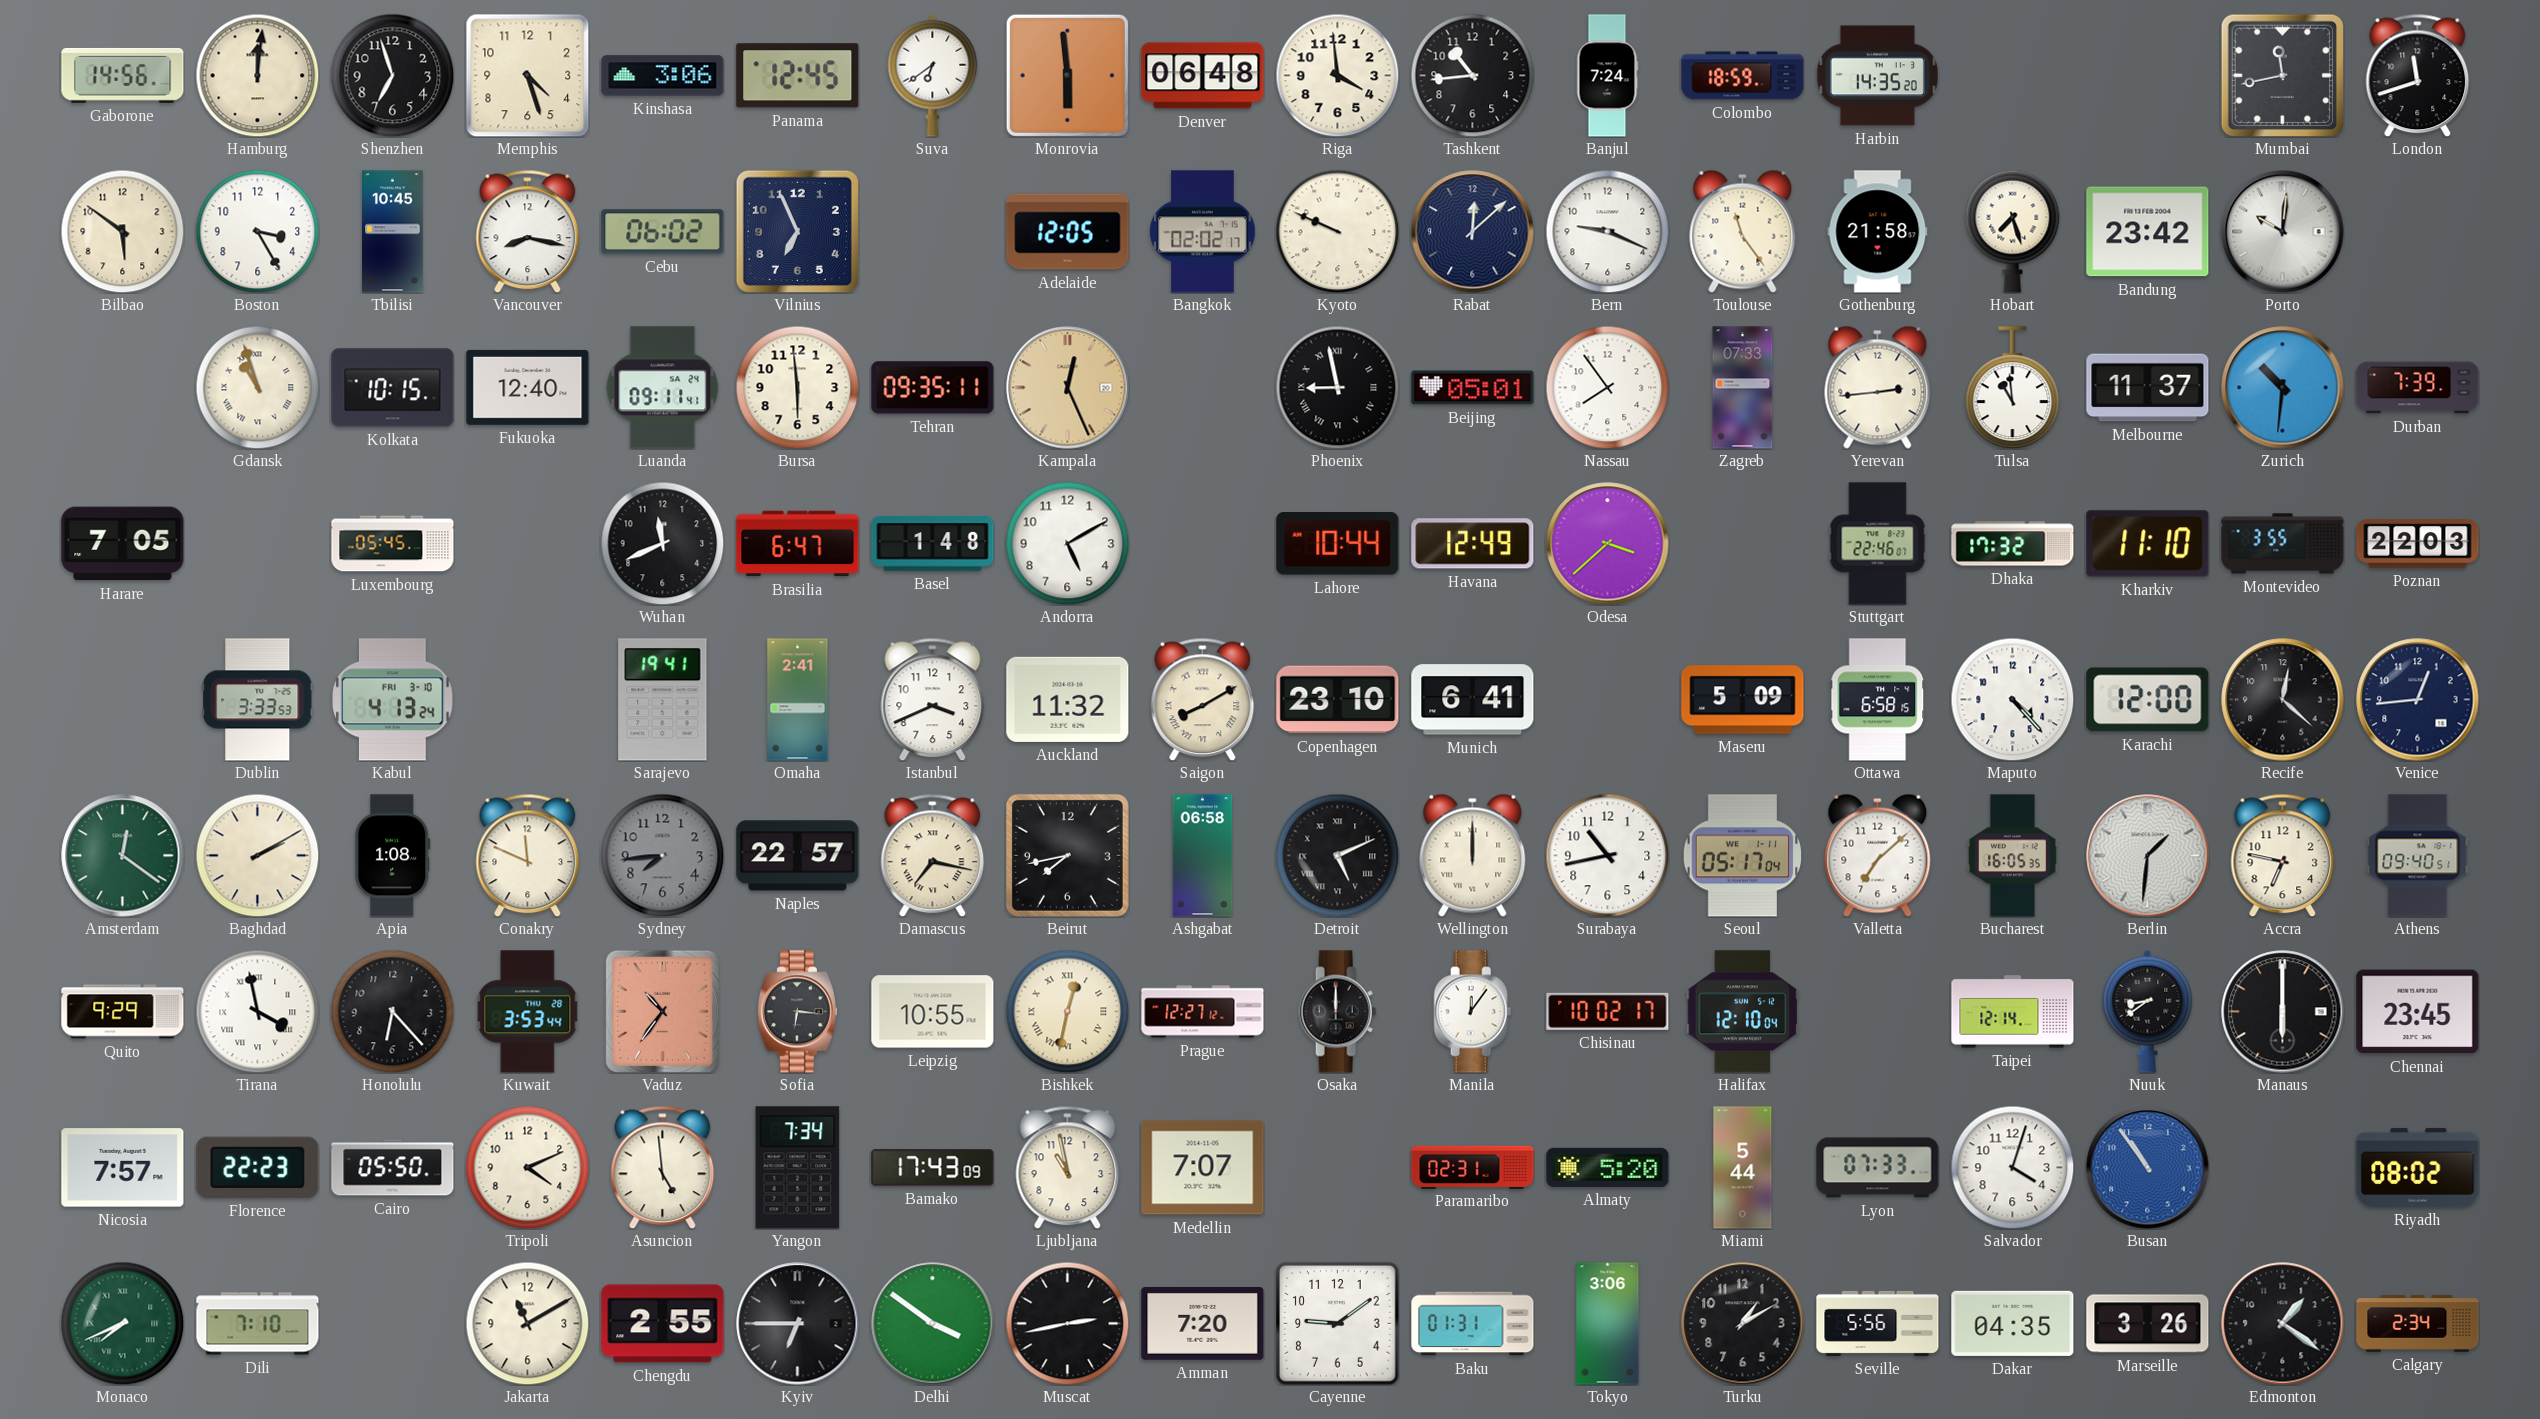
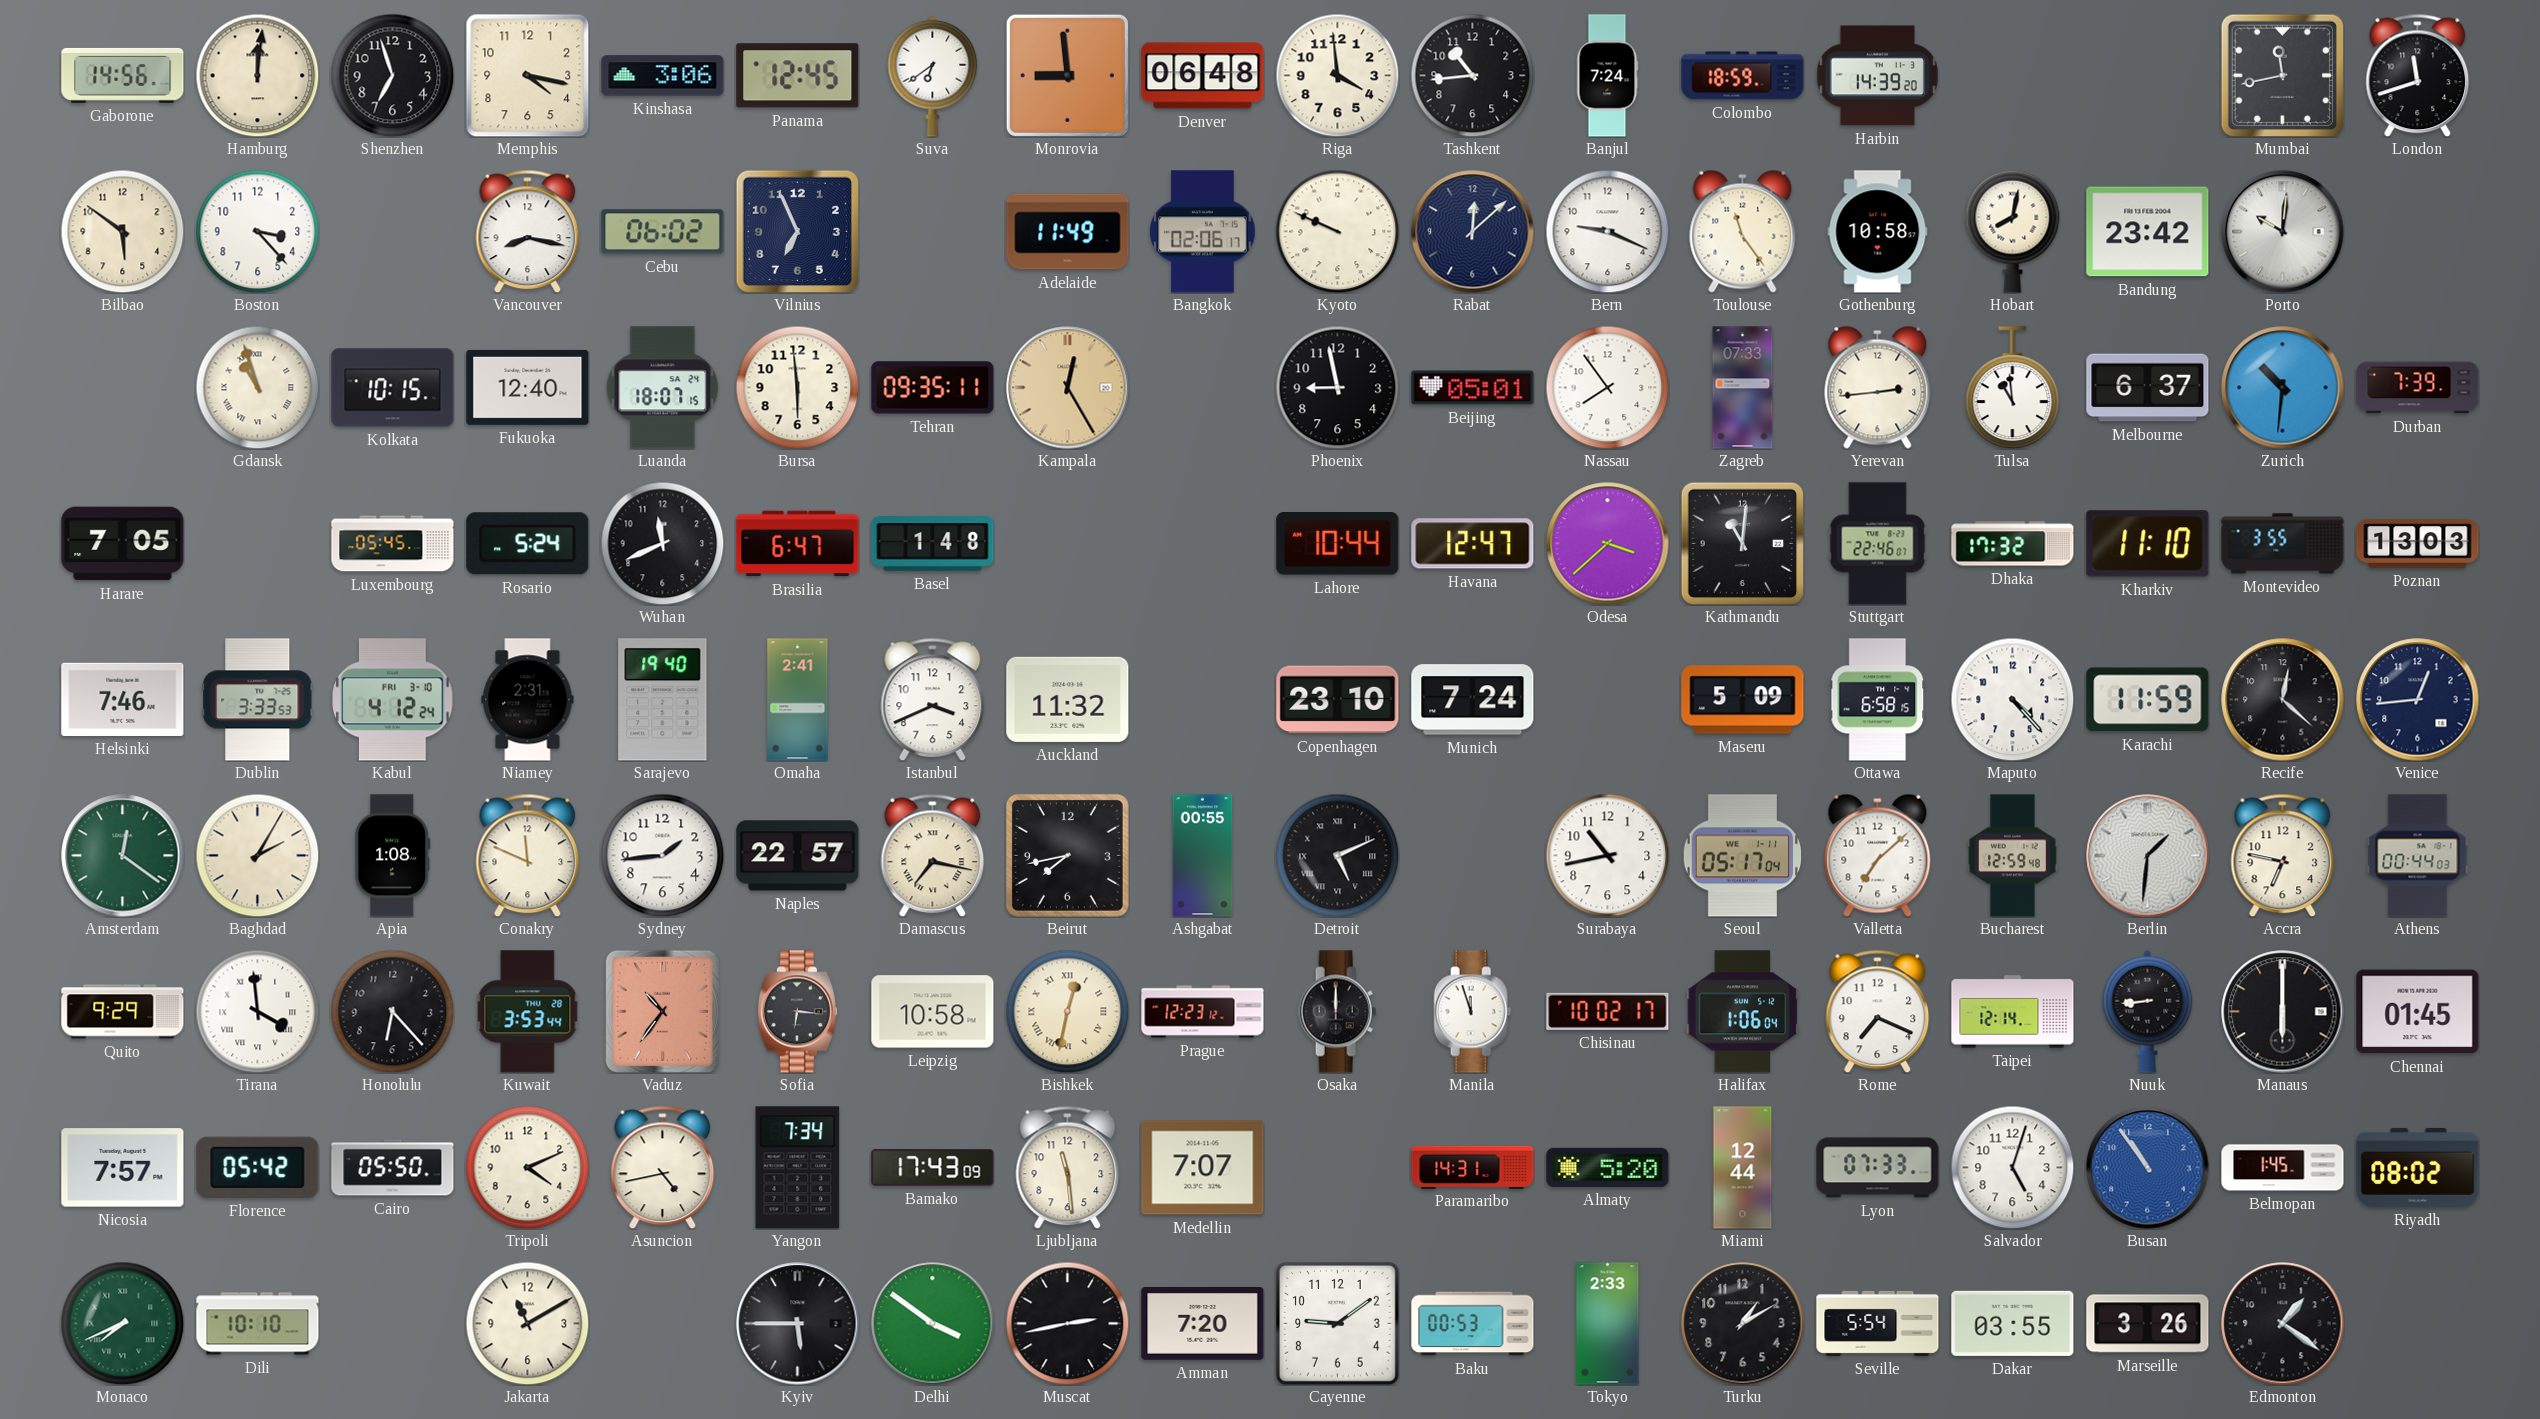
Memphis: 4:27 -> 4:17
Monrovia: 5:59 -> 8:59
Harbin: 14:35 -> 14:39
Boston: 3:25 -> 3:23
Tbilisi: 10:45 -> none
Adelaide: 12:05 -> 11:49
Bangkok: 02:02 -> 02:06
Gothenburg: 21:58 -> 10:58
Hobart: 7:27 -> 8:02
Luanda: 09:11 -> 18:07
Kampala: 12:26 -> 12:25
Phoenix numerals: Roman -> Arabic
Melbourne: 11:37 -> 6:37
Rosario: none -> 5:24
Andorra: 5:10 -> none
Havana: 12:49 -> 12:47
Kathmandu: none -> 11:01
Poznan: 22:03 -> 13:03
Helsinki: none -> 7:46
Kabul: 4:13 -> 4:12
Niamey: none -> 2:31
Sarajevo: 19:41 -> 19:40
Saigon: 8:10 -> none
Munich: 6:41 -> 7:24
Karachi: 12:00 -> 11:59
Baghdad: 2:10 -> 2:05
Sydney: 7:44 -> 1:44
Sydney dial: grey -> white
Ashgabat: 06:58 -> 00:55
Wellington: 12:00 -> none
Bucharest: 16:05 -> 12:59
Athens: 09:40 -> 00:44
Tirana: 3:58 -> 3:59
Leipzig: 10:55 -> 10:58
Prague: 12:27 -> 12:23
Manila: 12:06 -> 11:57
Halifax: 12:10 -> 1:06
Rome: none -> 7:19
Nuuk: 8:39 -> 8:44
Chennai: 23:45 -> 01:45
Florence: 22:23 -> 05:42
Asuncion: 4:59 -> 4:43
Ljubljana: 10:58 -> 11:29
Paramaribo: 02:31 -> 14:31
Miami: 5:44 -> 12:44
Salvador: 4:03 -> 5:03
Belmopan: none -> 1:45
Dili: 7:10 -> 10:10
Chengdu: 2:55 -> none
Kyiv: 6:45 -> 5:45
Baku: 01:31 -> 00:53
Tokyo: 3:06 -> 2:33
Seville: 5:56 -> 5:54
Dakar: 04:35 -> 03:55
Calgary: 2:34 -> none
